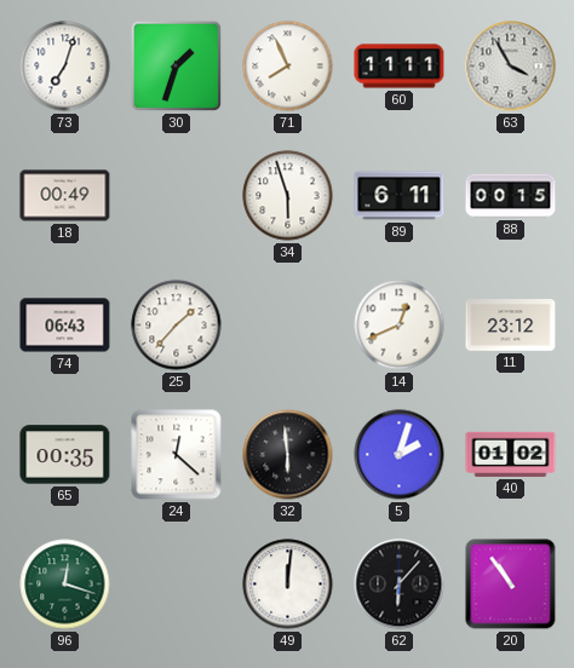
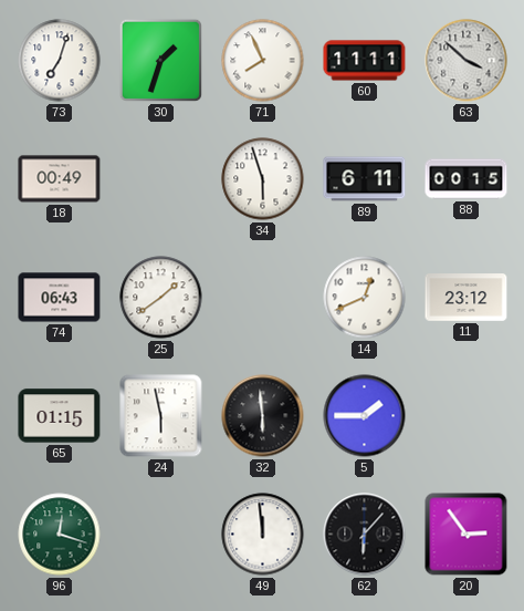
63: 3:55 -> 3:52
25: 1:37 -> 1:39
65: 00:35 -> 01:15
24: 12:22 -> 5:58
5: 2:03 -> 1:45
40: 01:02 -> none
49: 12:01 -> 11:59
20: 10:54 -> 2:54
